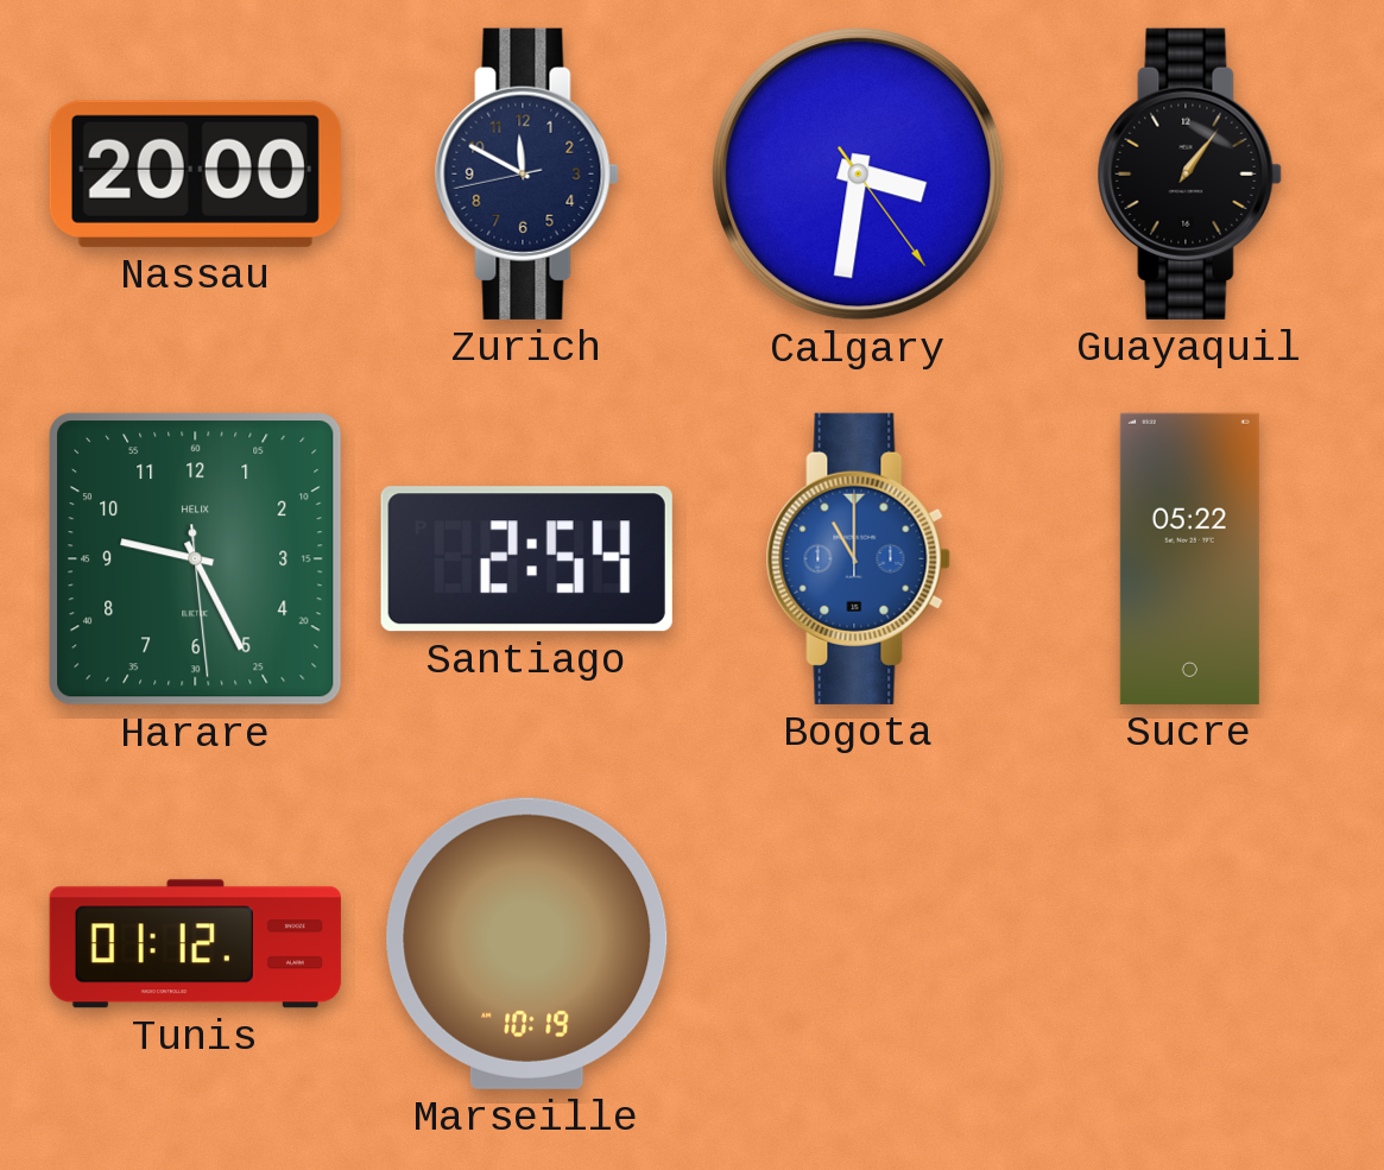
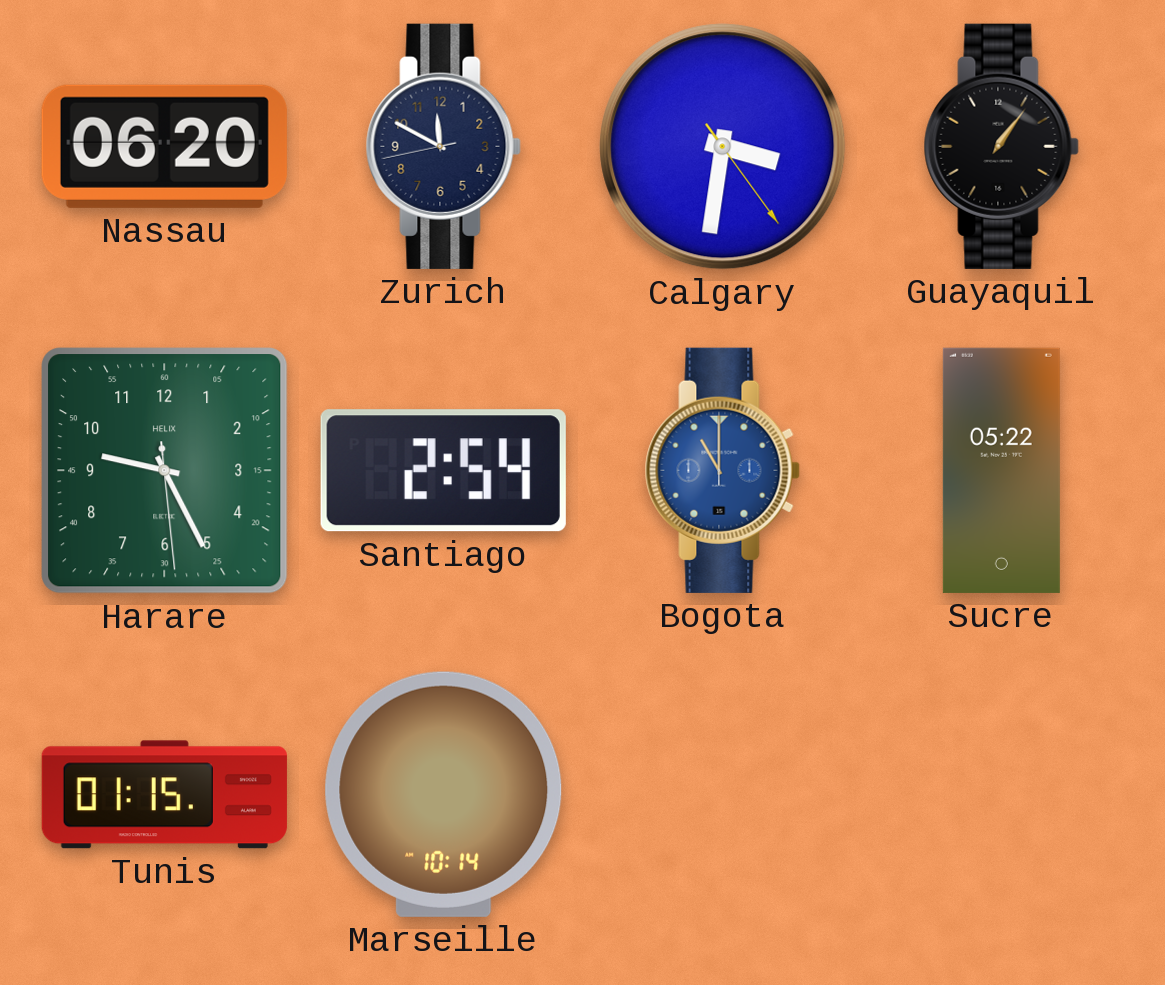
Nassau: 20:00 -> 06:20
Tunis: 01:12 -> 01:15
Marseille: 10:19 -> 10:14
